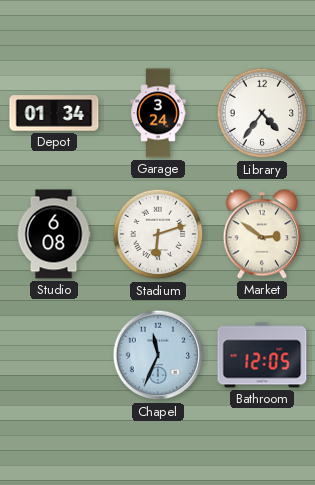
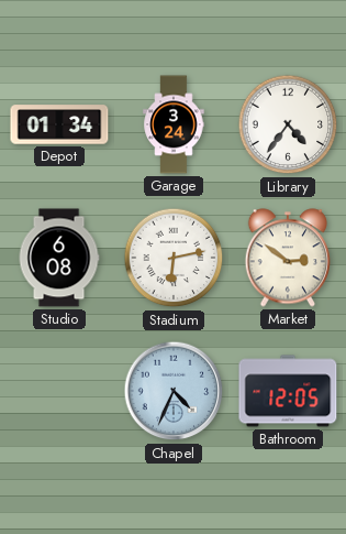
Stadium: 6:12 -> 6:13
Chapel: 11:34 -> 4:34
